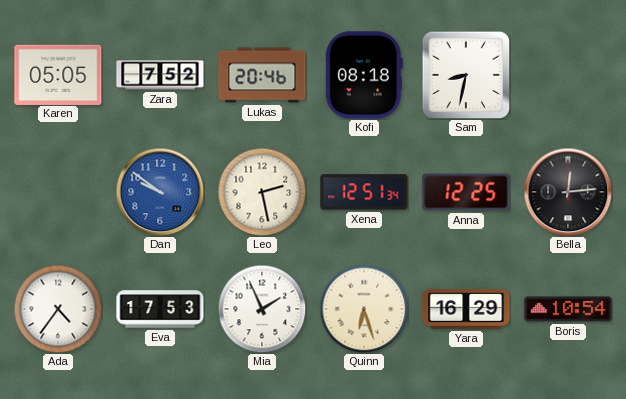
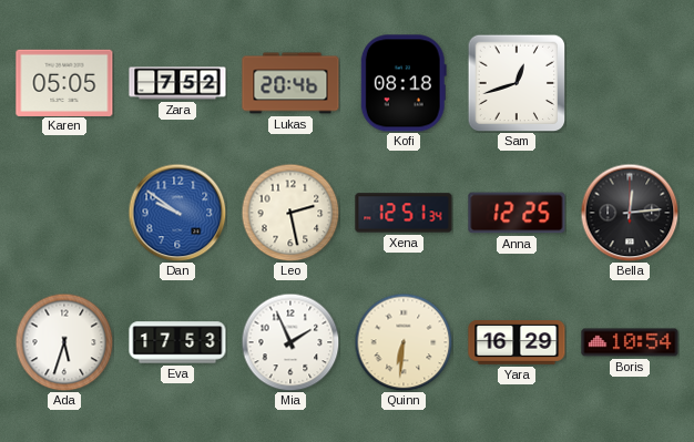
Sam: 8:32 -> 12:42
Ada: 4:36 -> 5:33
Quinn: 6:27 -> 6:31
